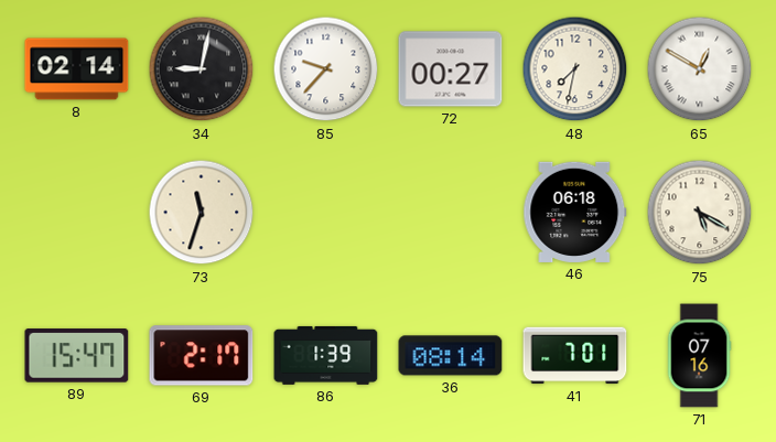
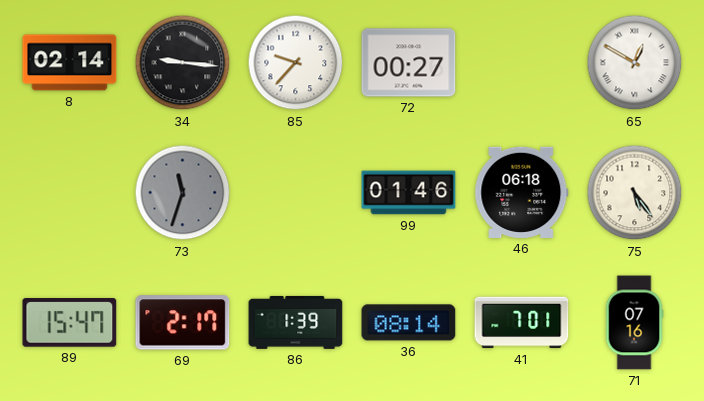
34: 9:02 -> 9:16
48: 7:32 -> none
73 dial: cream -> grey
99: none -> 01:46
75: 5:20 -> 5:24
